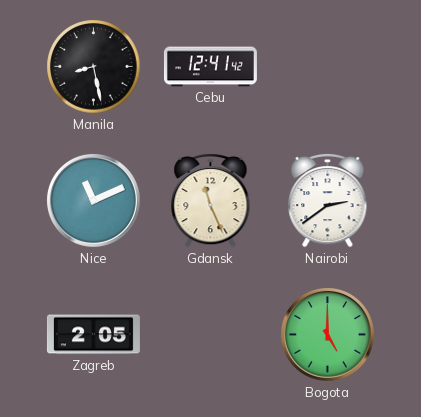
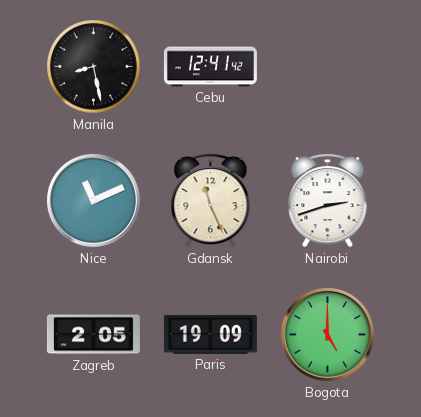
Nairobi: 2:39 -> 2:42
Paris: none -> 19:09
